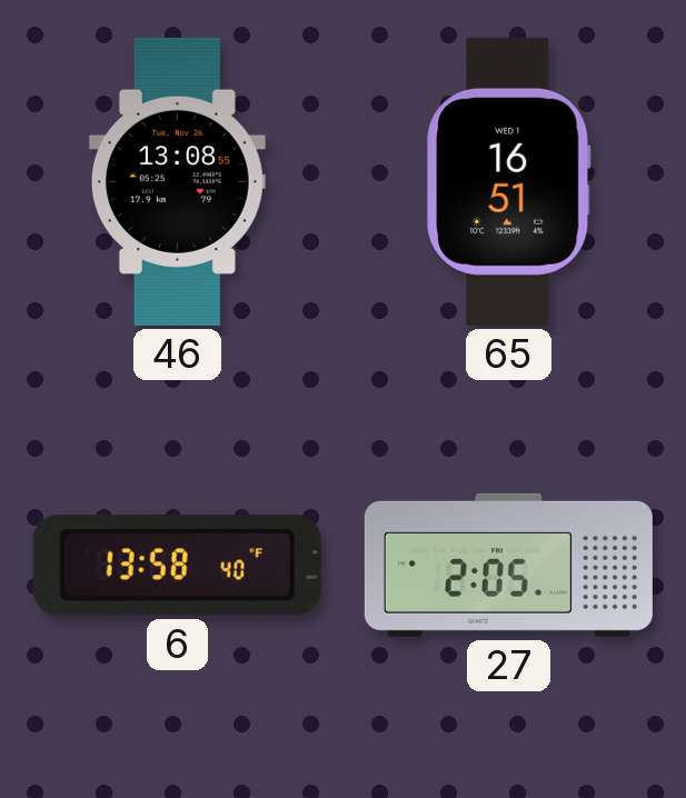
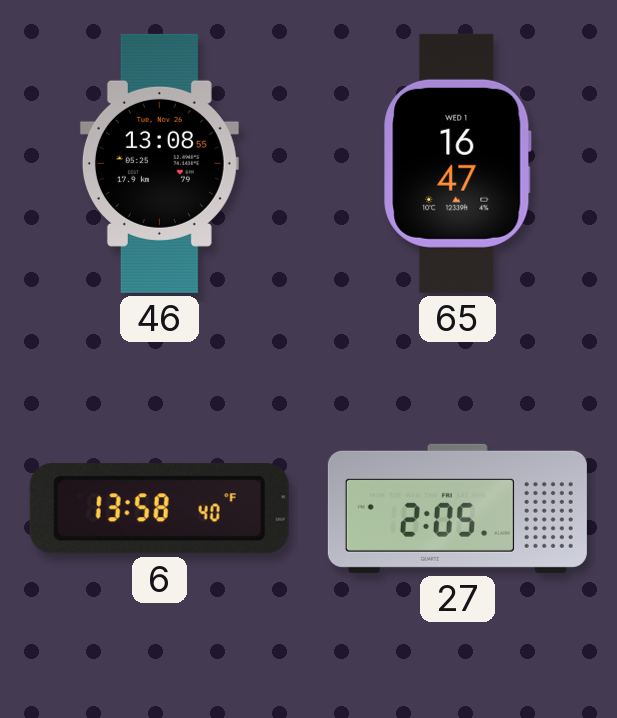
65: 16:51 -> 16:47
